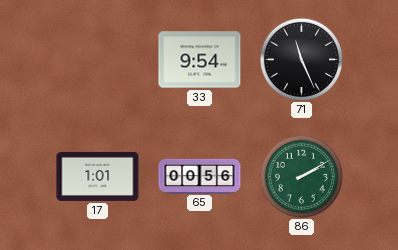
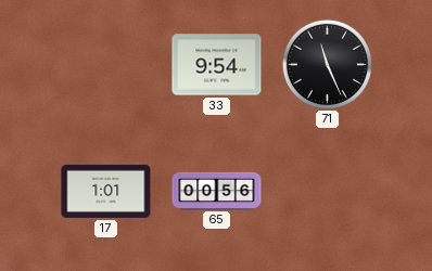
86: 2:10 -> none
